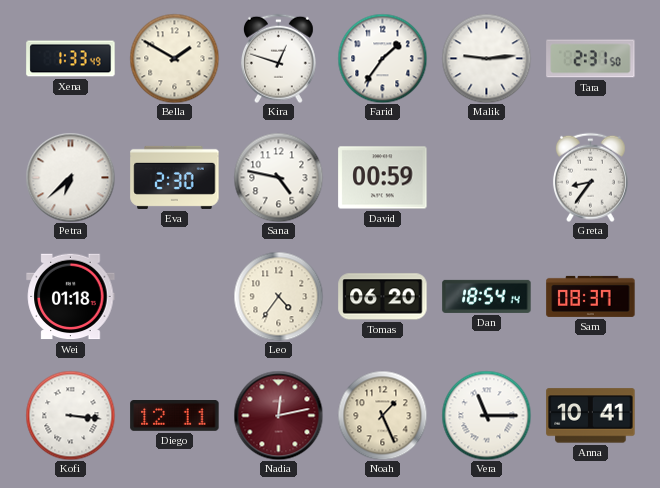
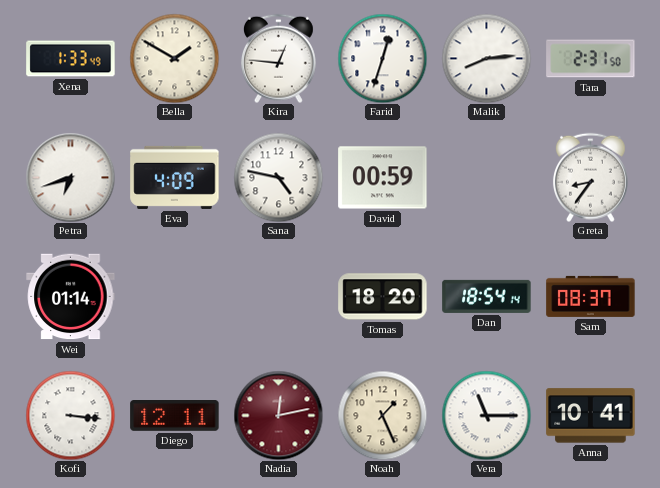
Kira: 12:48 -> 12:46
Farid: 1:36 -> 12:33
Malik: 9:14 -> 8:14
Petra: 6:38 -> 6:42
Eva: 2:30 -> 4:09
Wei: 01:18 -> 01:14
Leo: 4:36 -> none
Tomas: 06:20 -> 18:20
